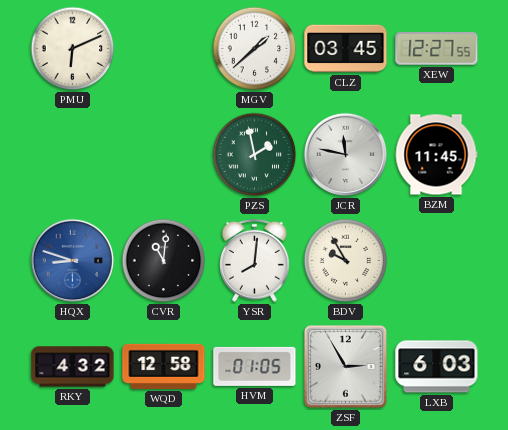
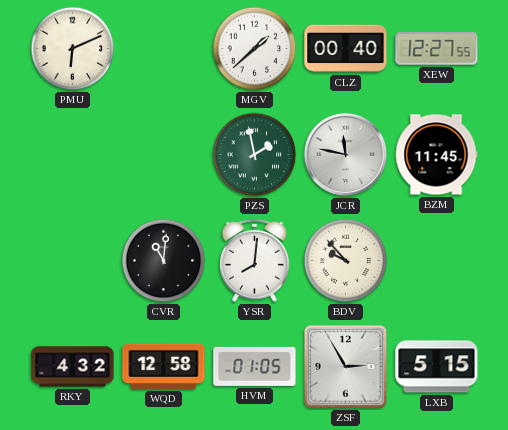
CLZ: 03:45 -> 00:40
HQX: 8:48 -> none
BDV: 9:55 -> 9:53
LXB: 6:03 -> 5:15
